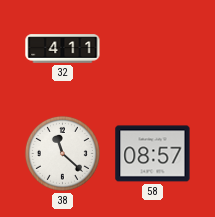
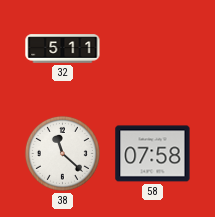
32: 4:11 -> 5:11
58: 08:57 -> 07:58
